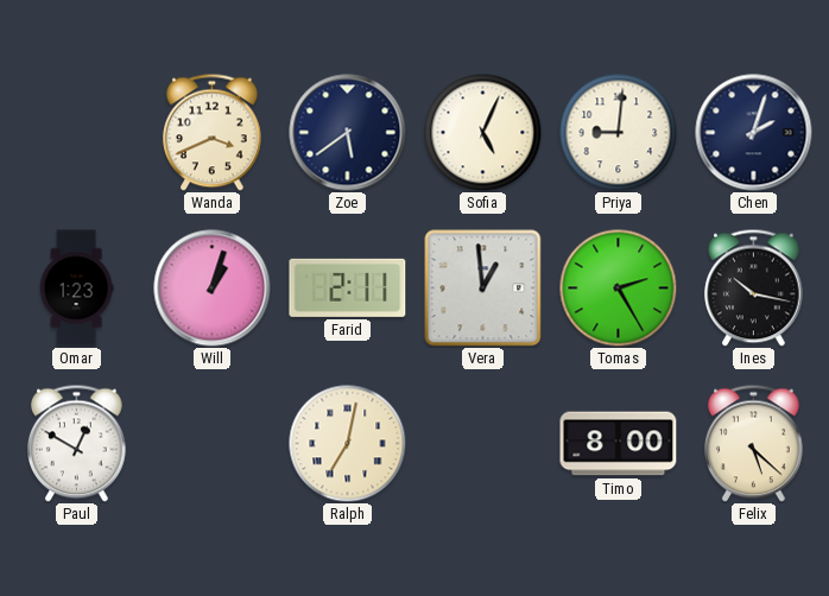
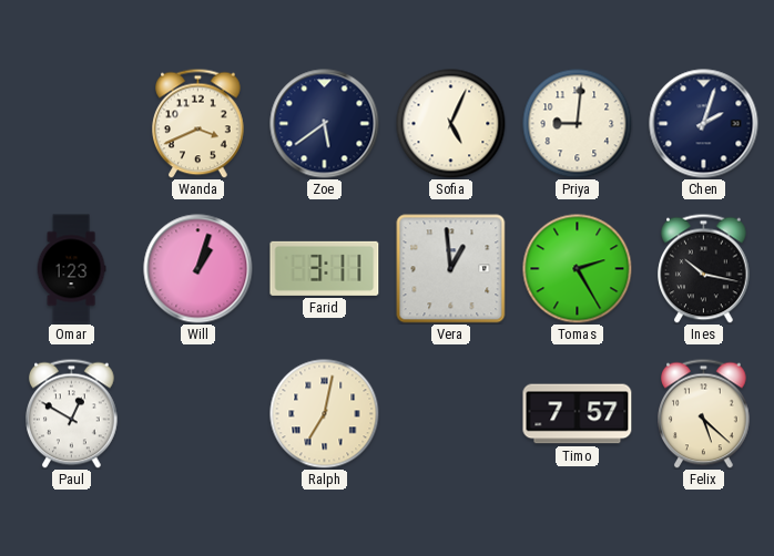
Farid: 2:11 -> 3:11
Timo: 8:00 -> 7:57
